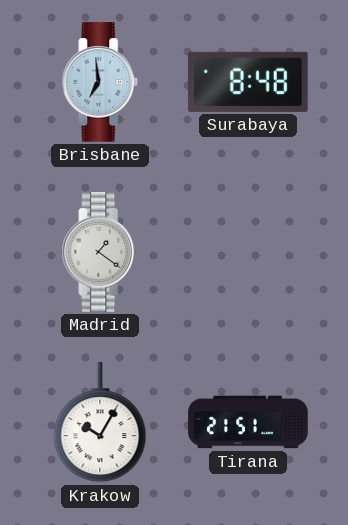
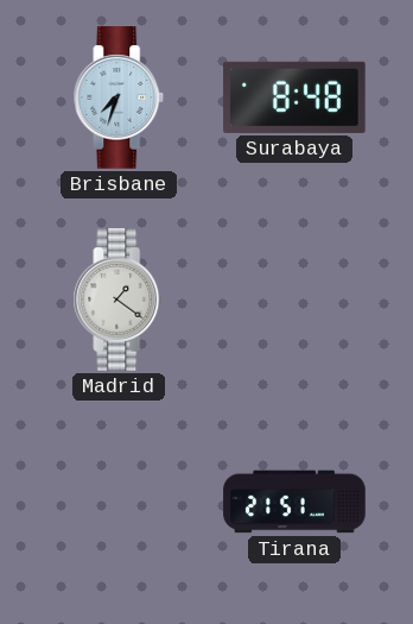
Brisbane: 6:59 -> 7:33
Krakow: 10:05 -> none
